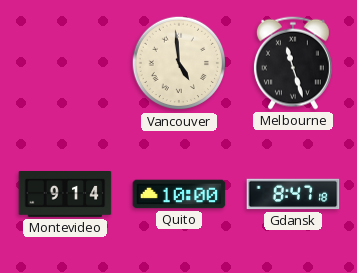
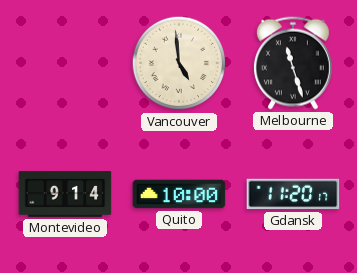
Gdansk: 8:47 -> 11:20
